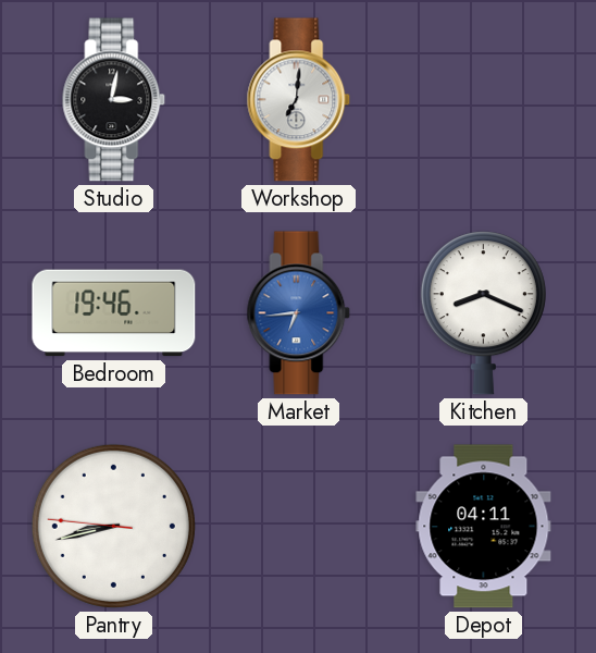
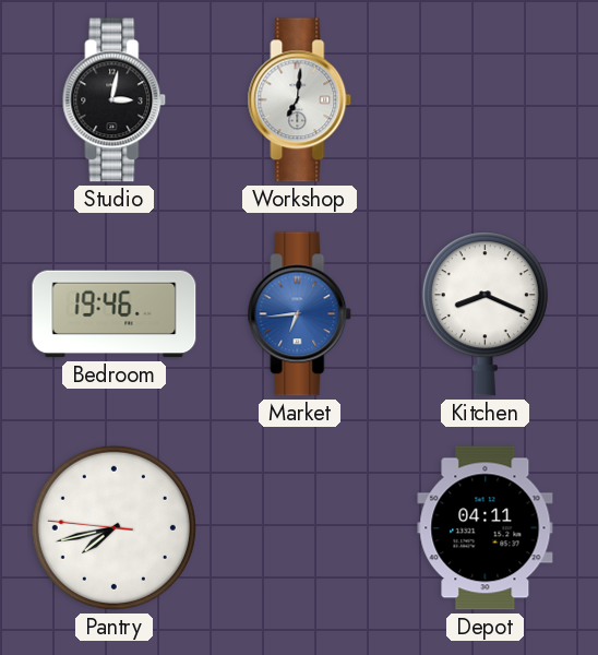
Pantry: 8:42 -> 7:42
